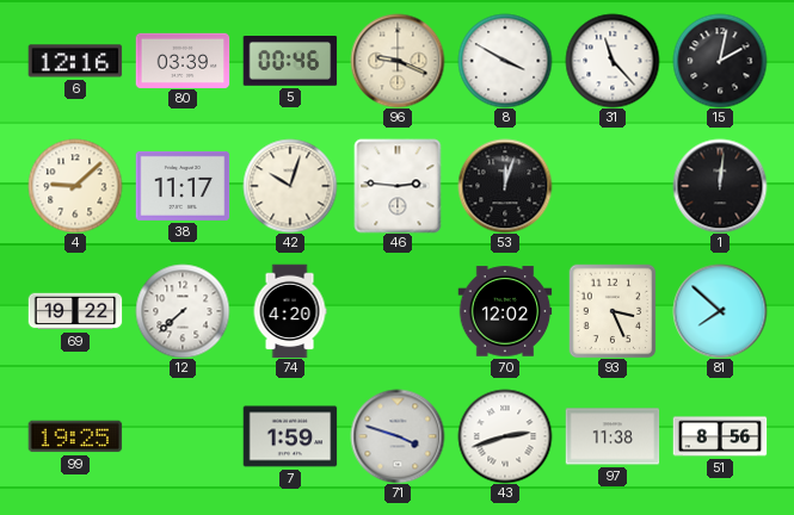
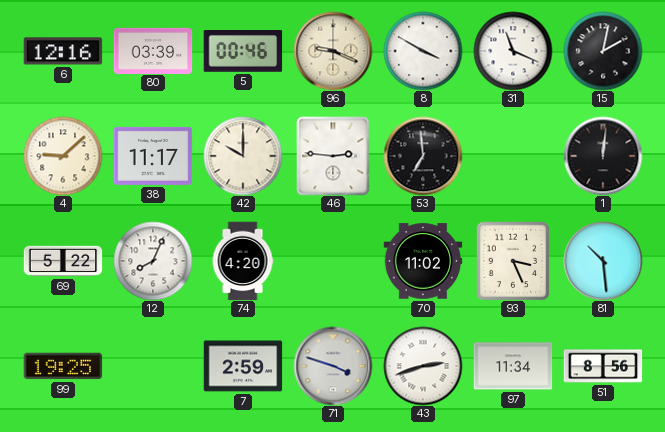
31: 11:23 -> 11:19
42: 10:03 -> 10:00
53: 12:03 -> 6:59
69: 19:22 -> 5:22
12: 7:38 -> 8:04
70: 12:02 -> 11:02
81: 7:52 -> 10:29
7: 1:59 -> 2:59
97: 11:38 -> 11:34
